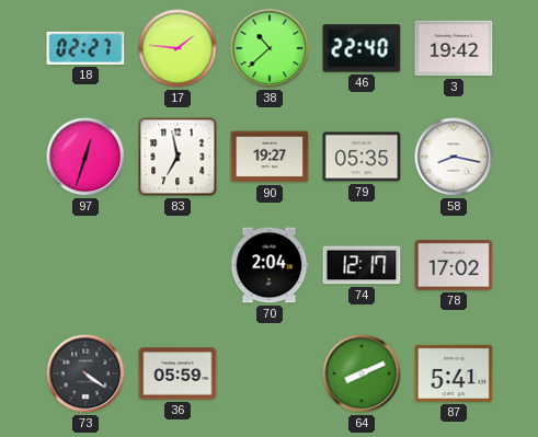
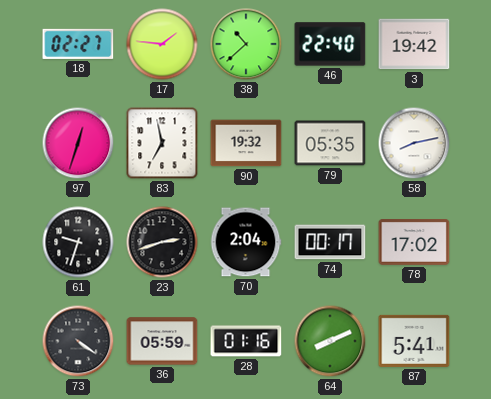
90: 19:27 -> 19:32
58: 8:17 -> 8:13
61: none -> 9:33
23: none -> 2:42
74: 12:17 -> 00:17
28: none -> 01:16
